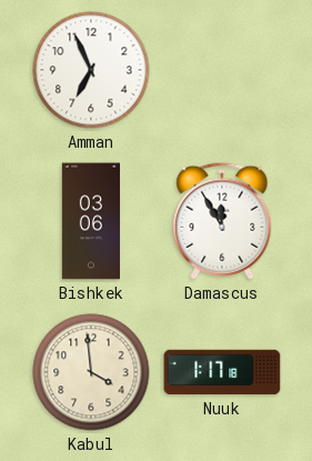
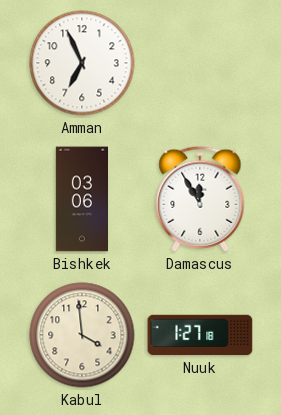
Nuuk: 1:17 -> 1:27
